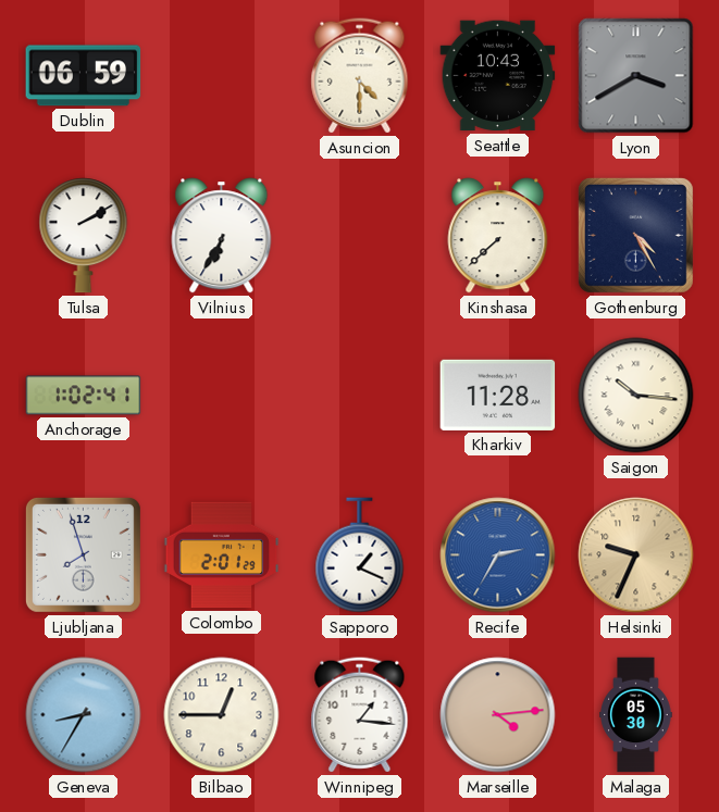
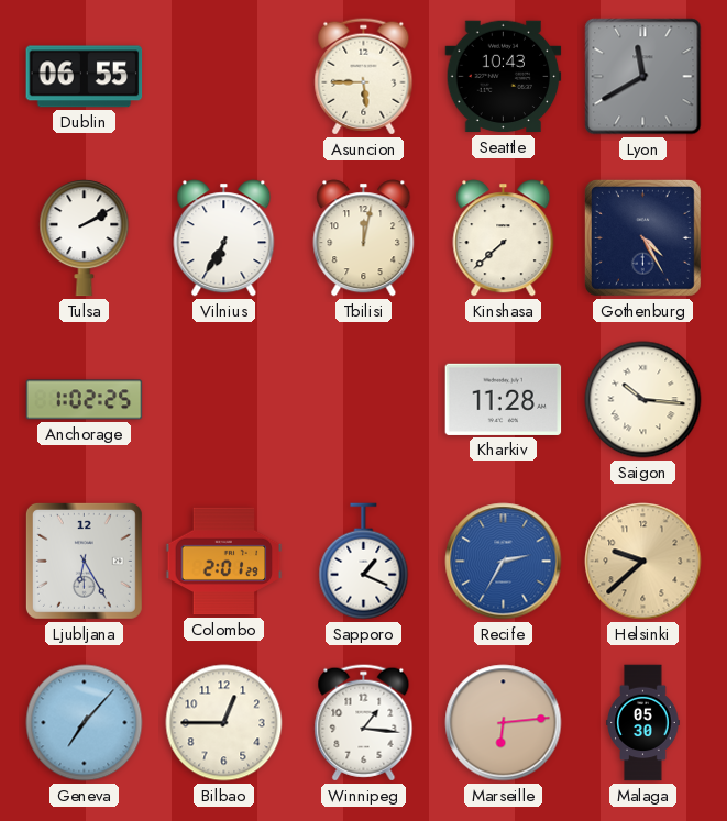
Dublin: 06:59 -> 06:55
Asuncion: 4:30 -> 5:45
Lyon: 3:40 -> 11:40
Tbilisi: none -> 12:02
Anchorage: 1:02:41 -> 1:02:25
Ljubljana: 7:57 -> 6:25
Helsinki: 9:34 -> 9:38
Geneva: 8:35 -> 7:07
Marseille: 4:14 -> 6:14
